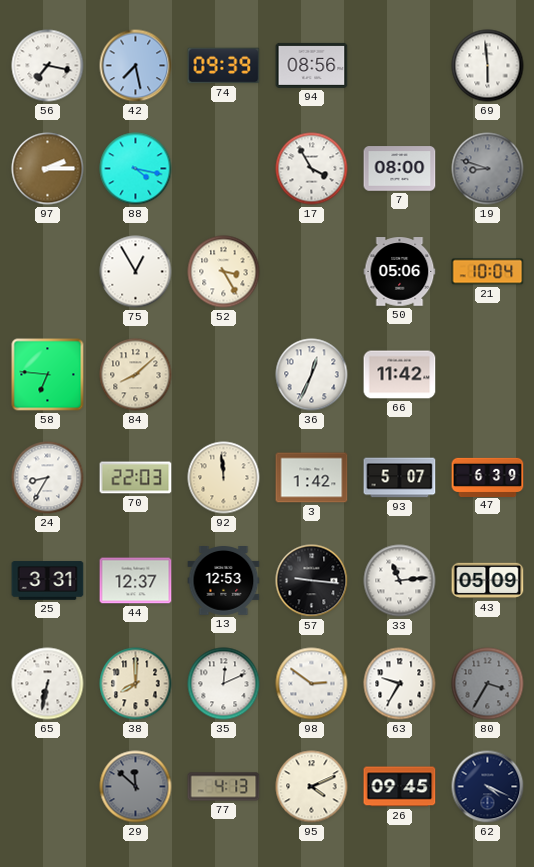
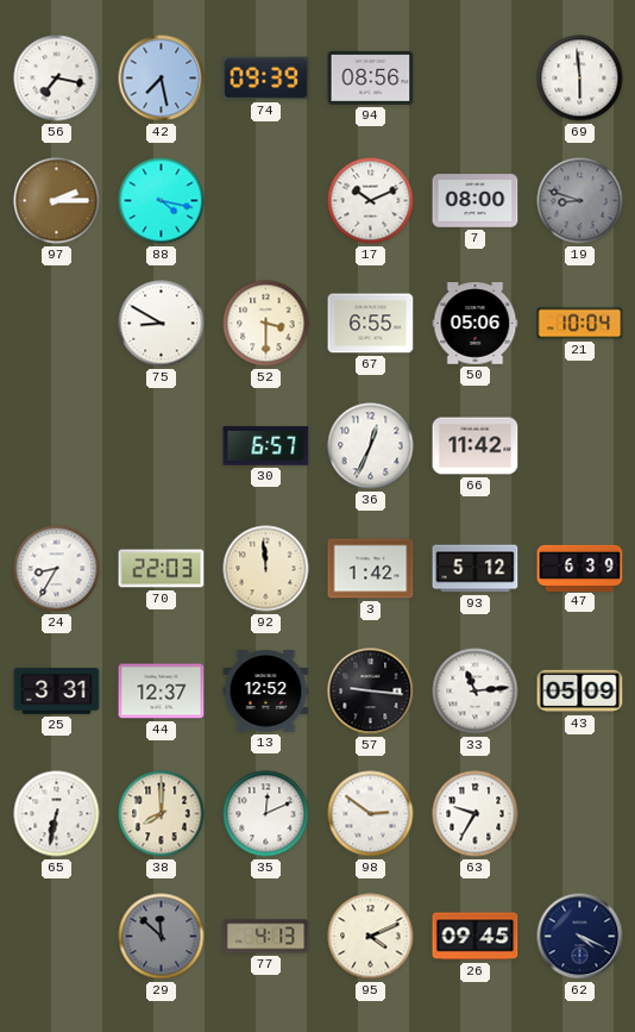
17: 3:55 -> 10:11
75: 12:55 -> 8:50
52: 3:25 -> 3:30
67: none -> 6:55
58: 6:46 -> none
84: 8:08 -> none
30: none -> 6:57
93: 5:07 -> 5:12
13: 12:53 -> 12:52
80: 3:35 -> none
